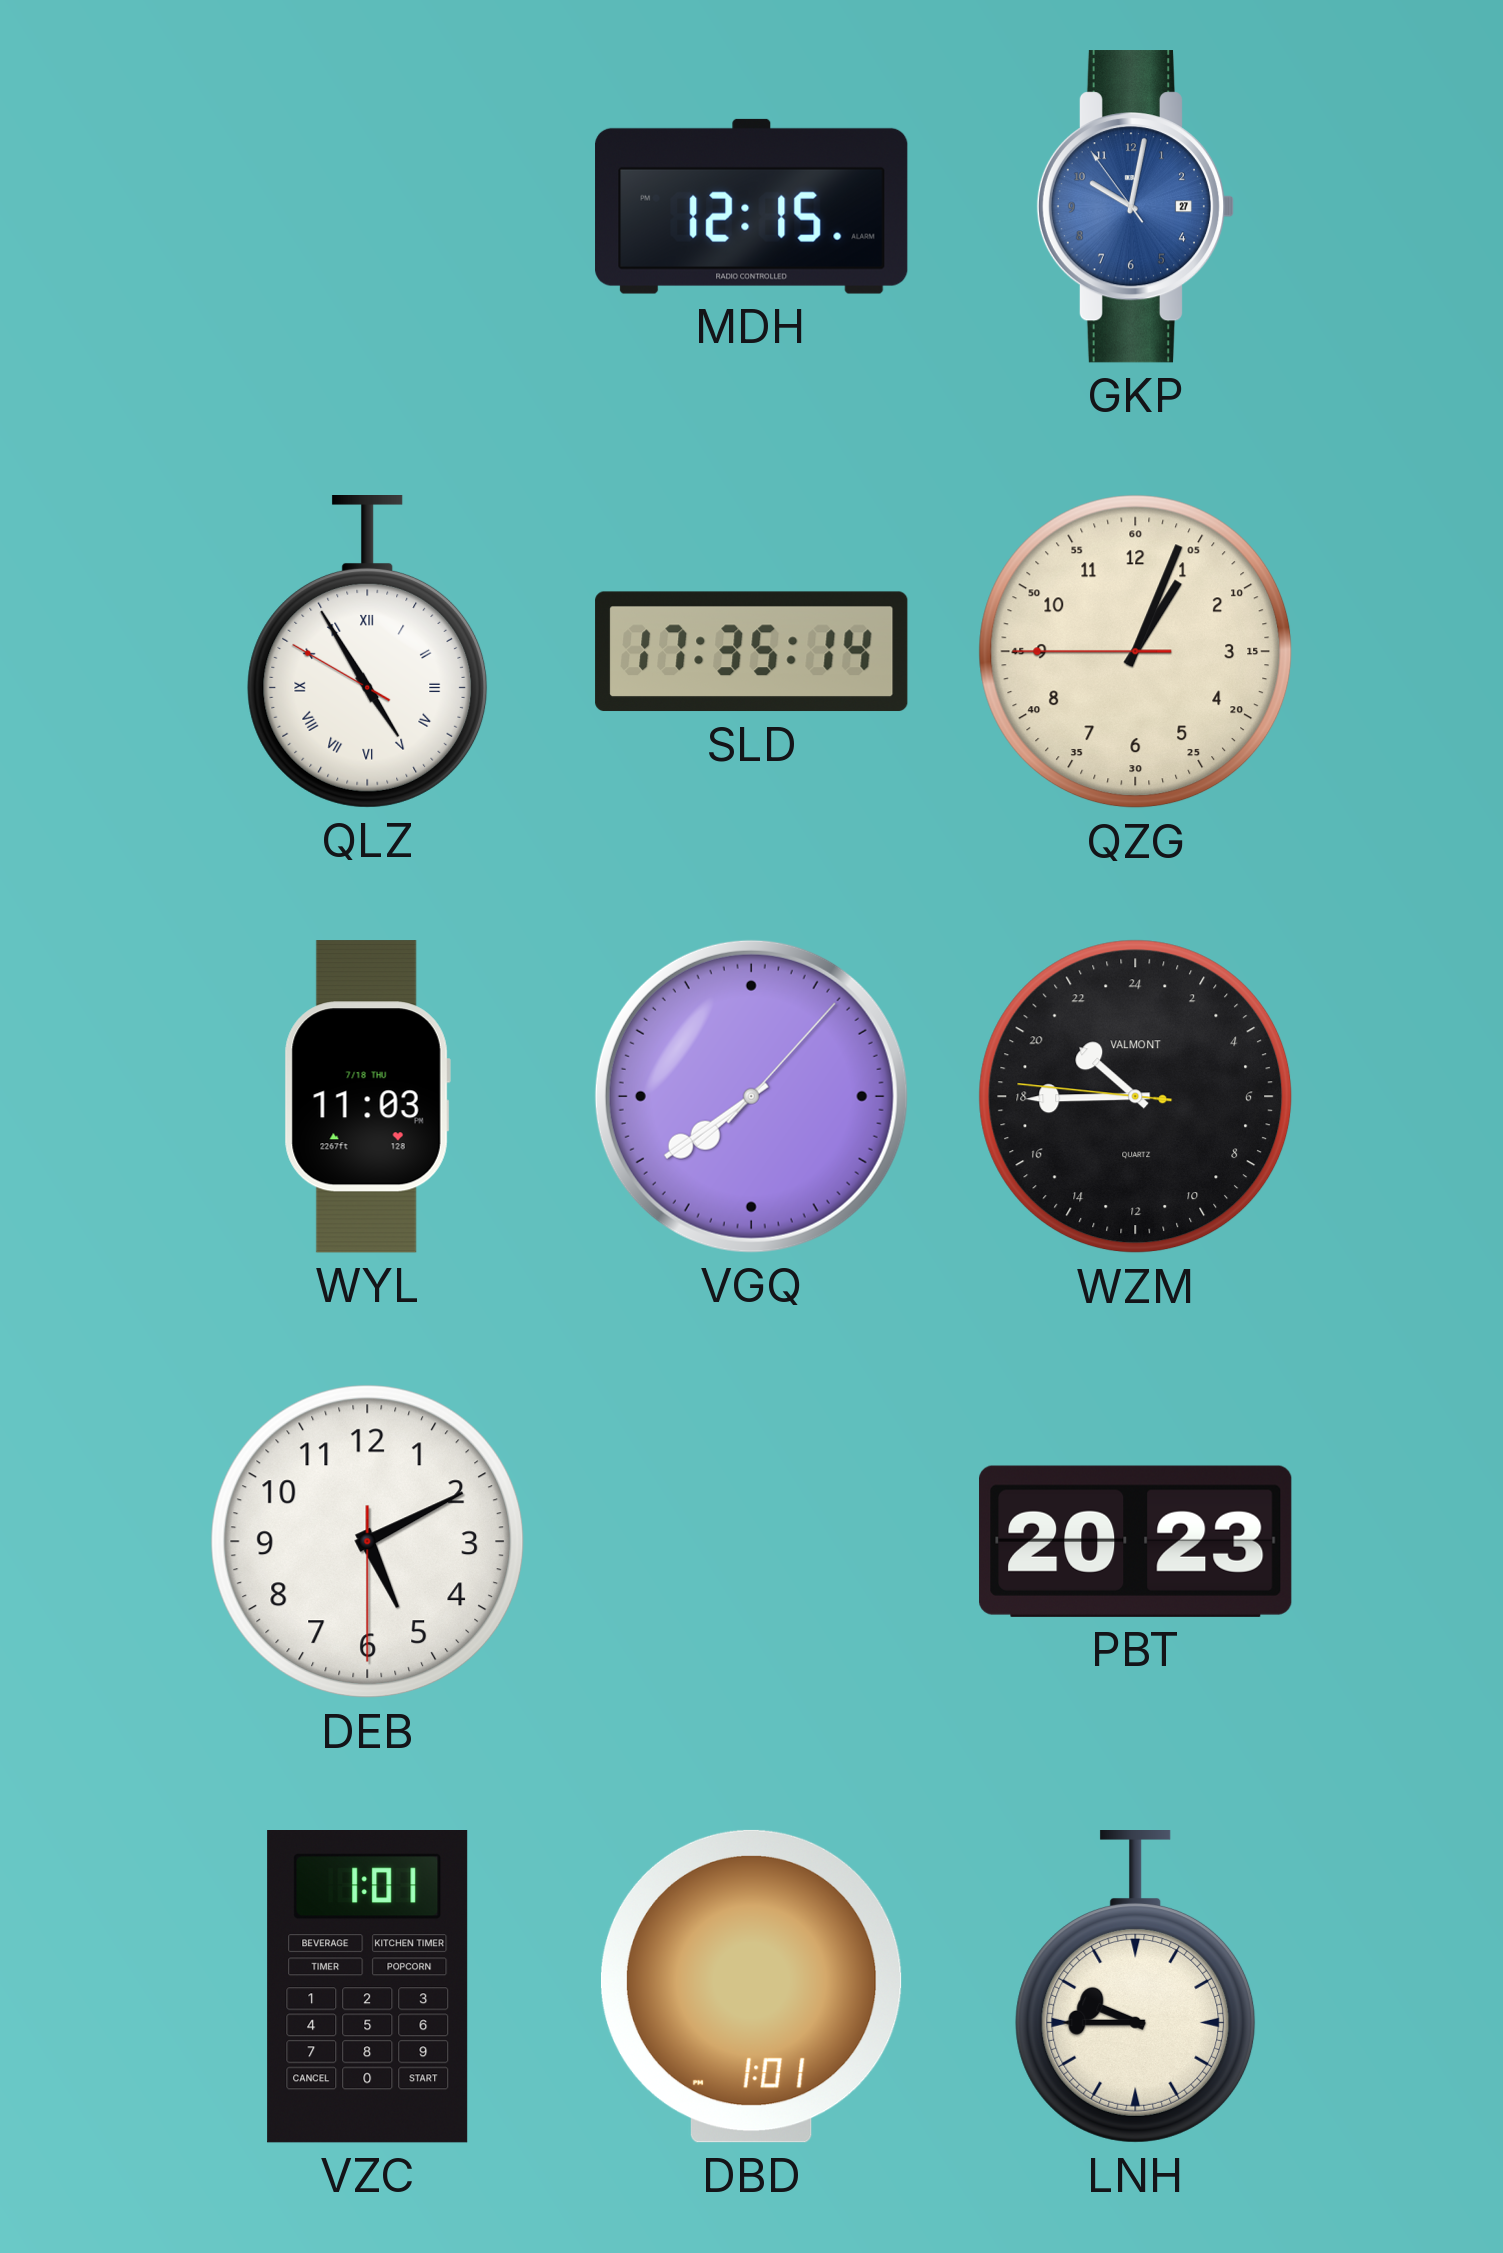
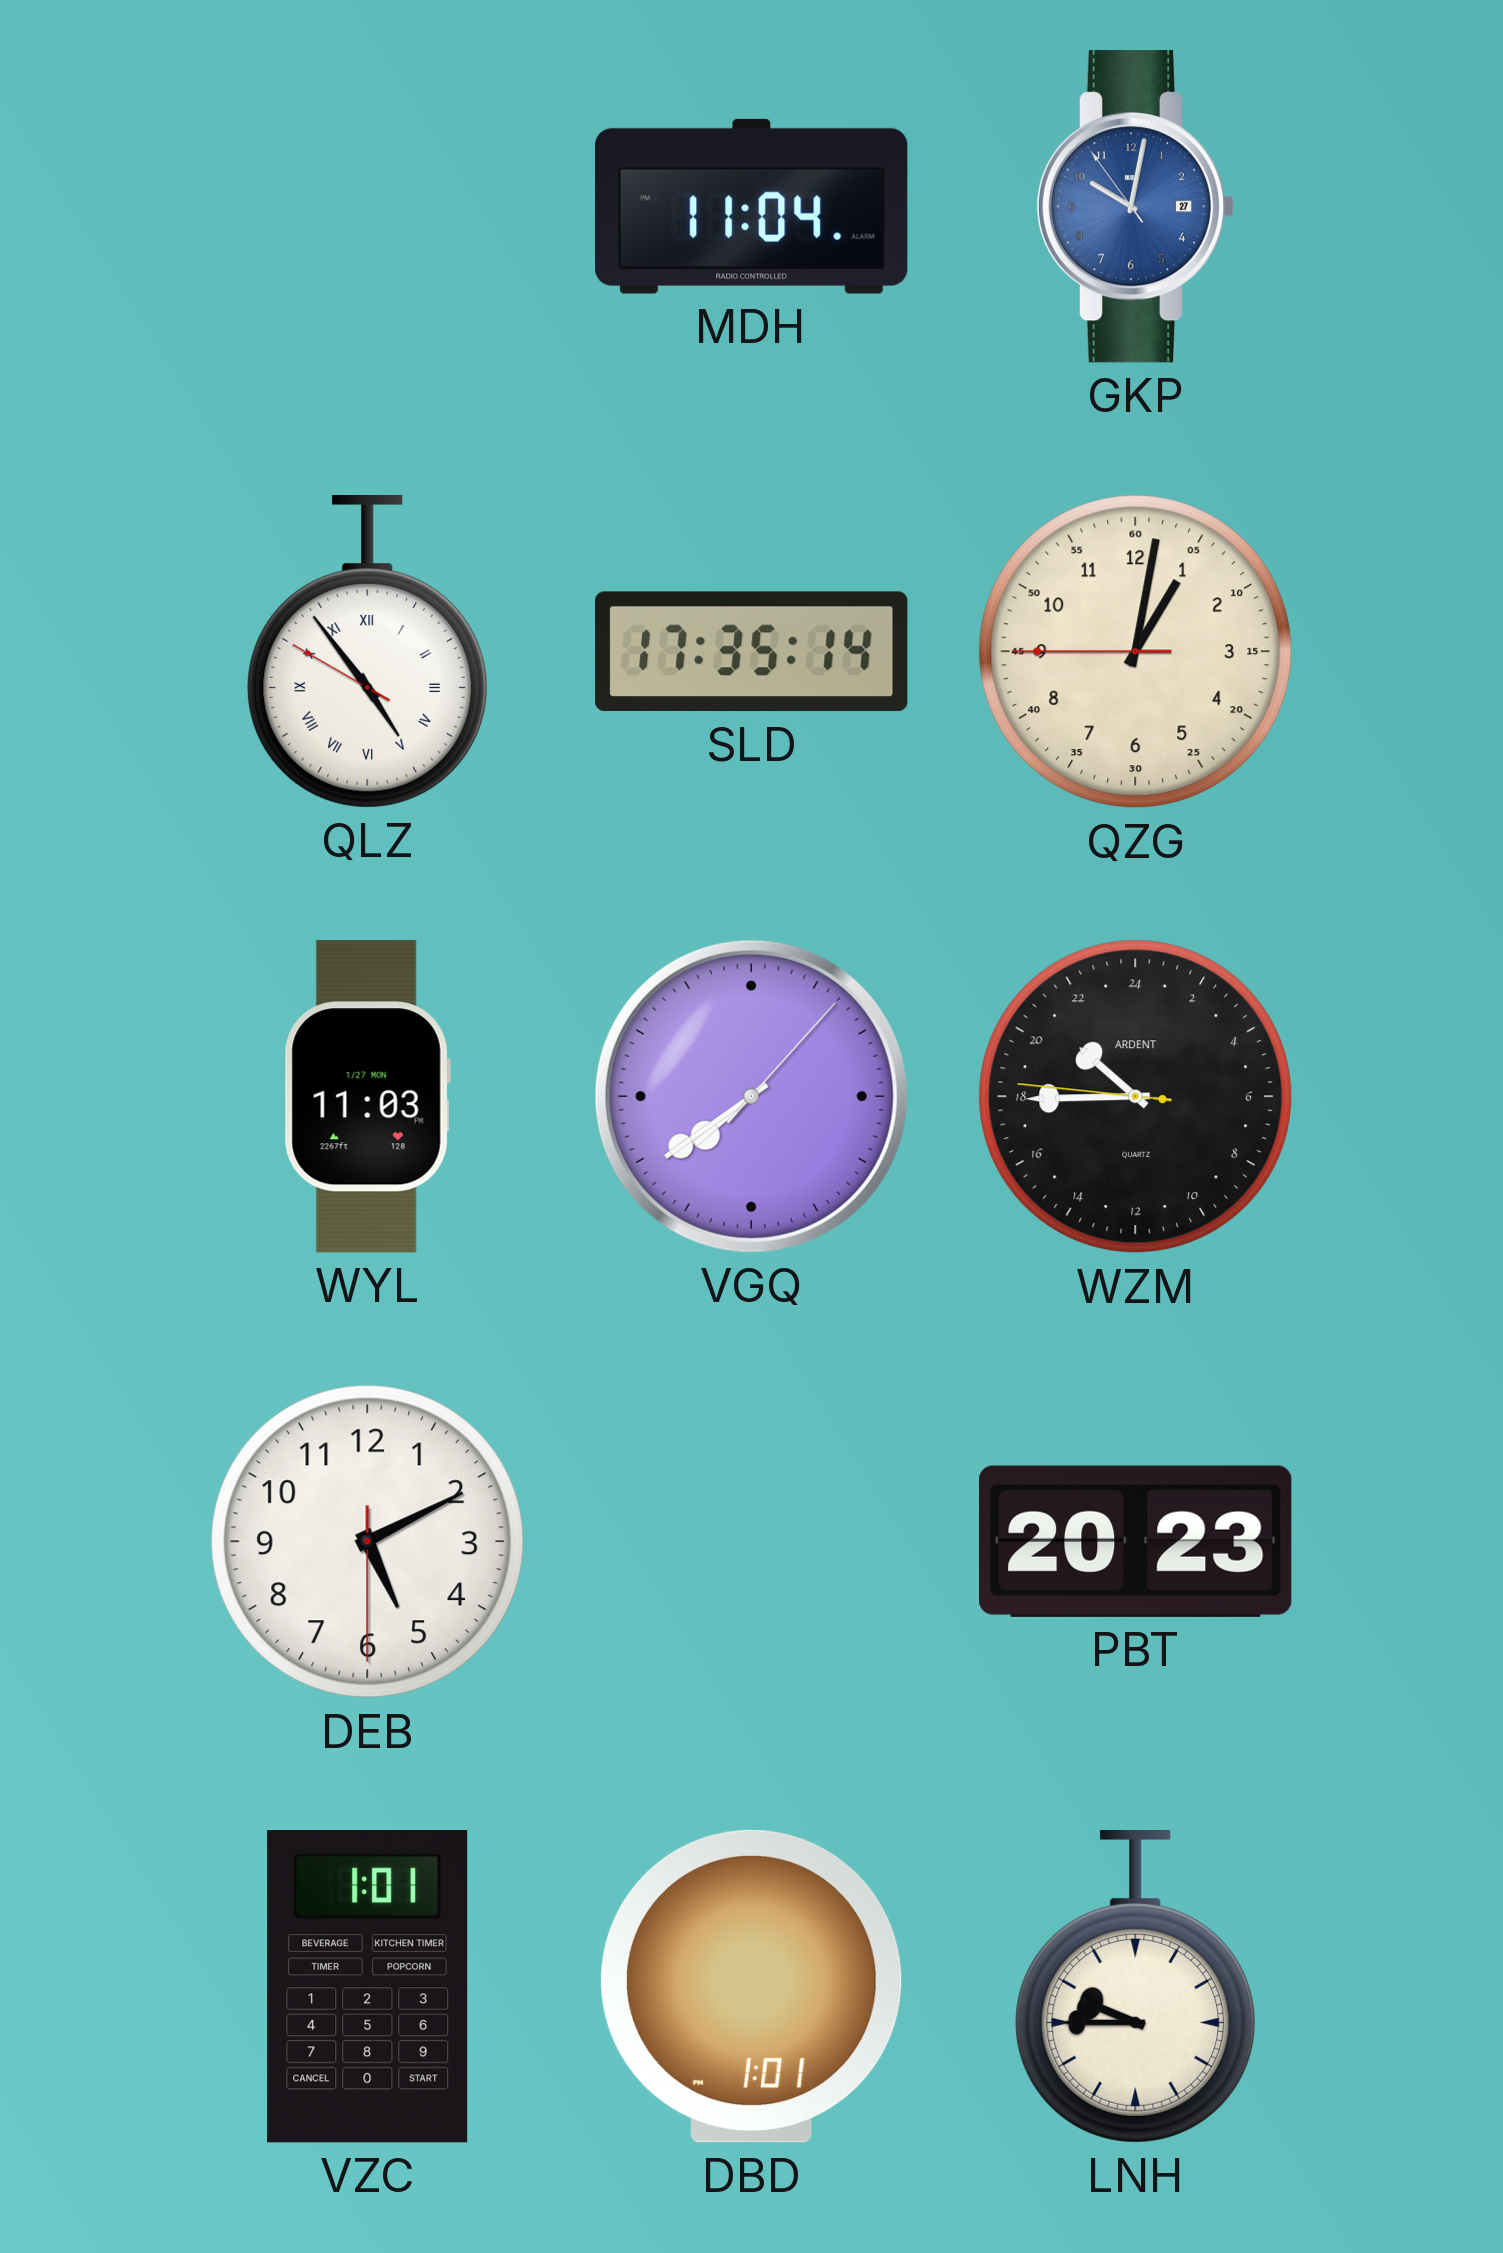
MDH: 12:15 -> 11:04
QLZ: 4:54 -> 4:53
QZG: 1:03 -> 1:01
WYL date: 7/18 THU -> 1/27 MON
WZM brand: VALMONT -> ARDENT
